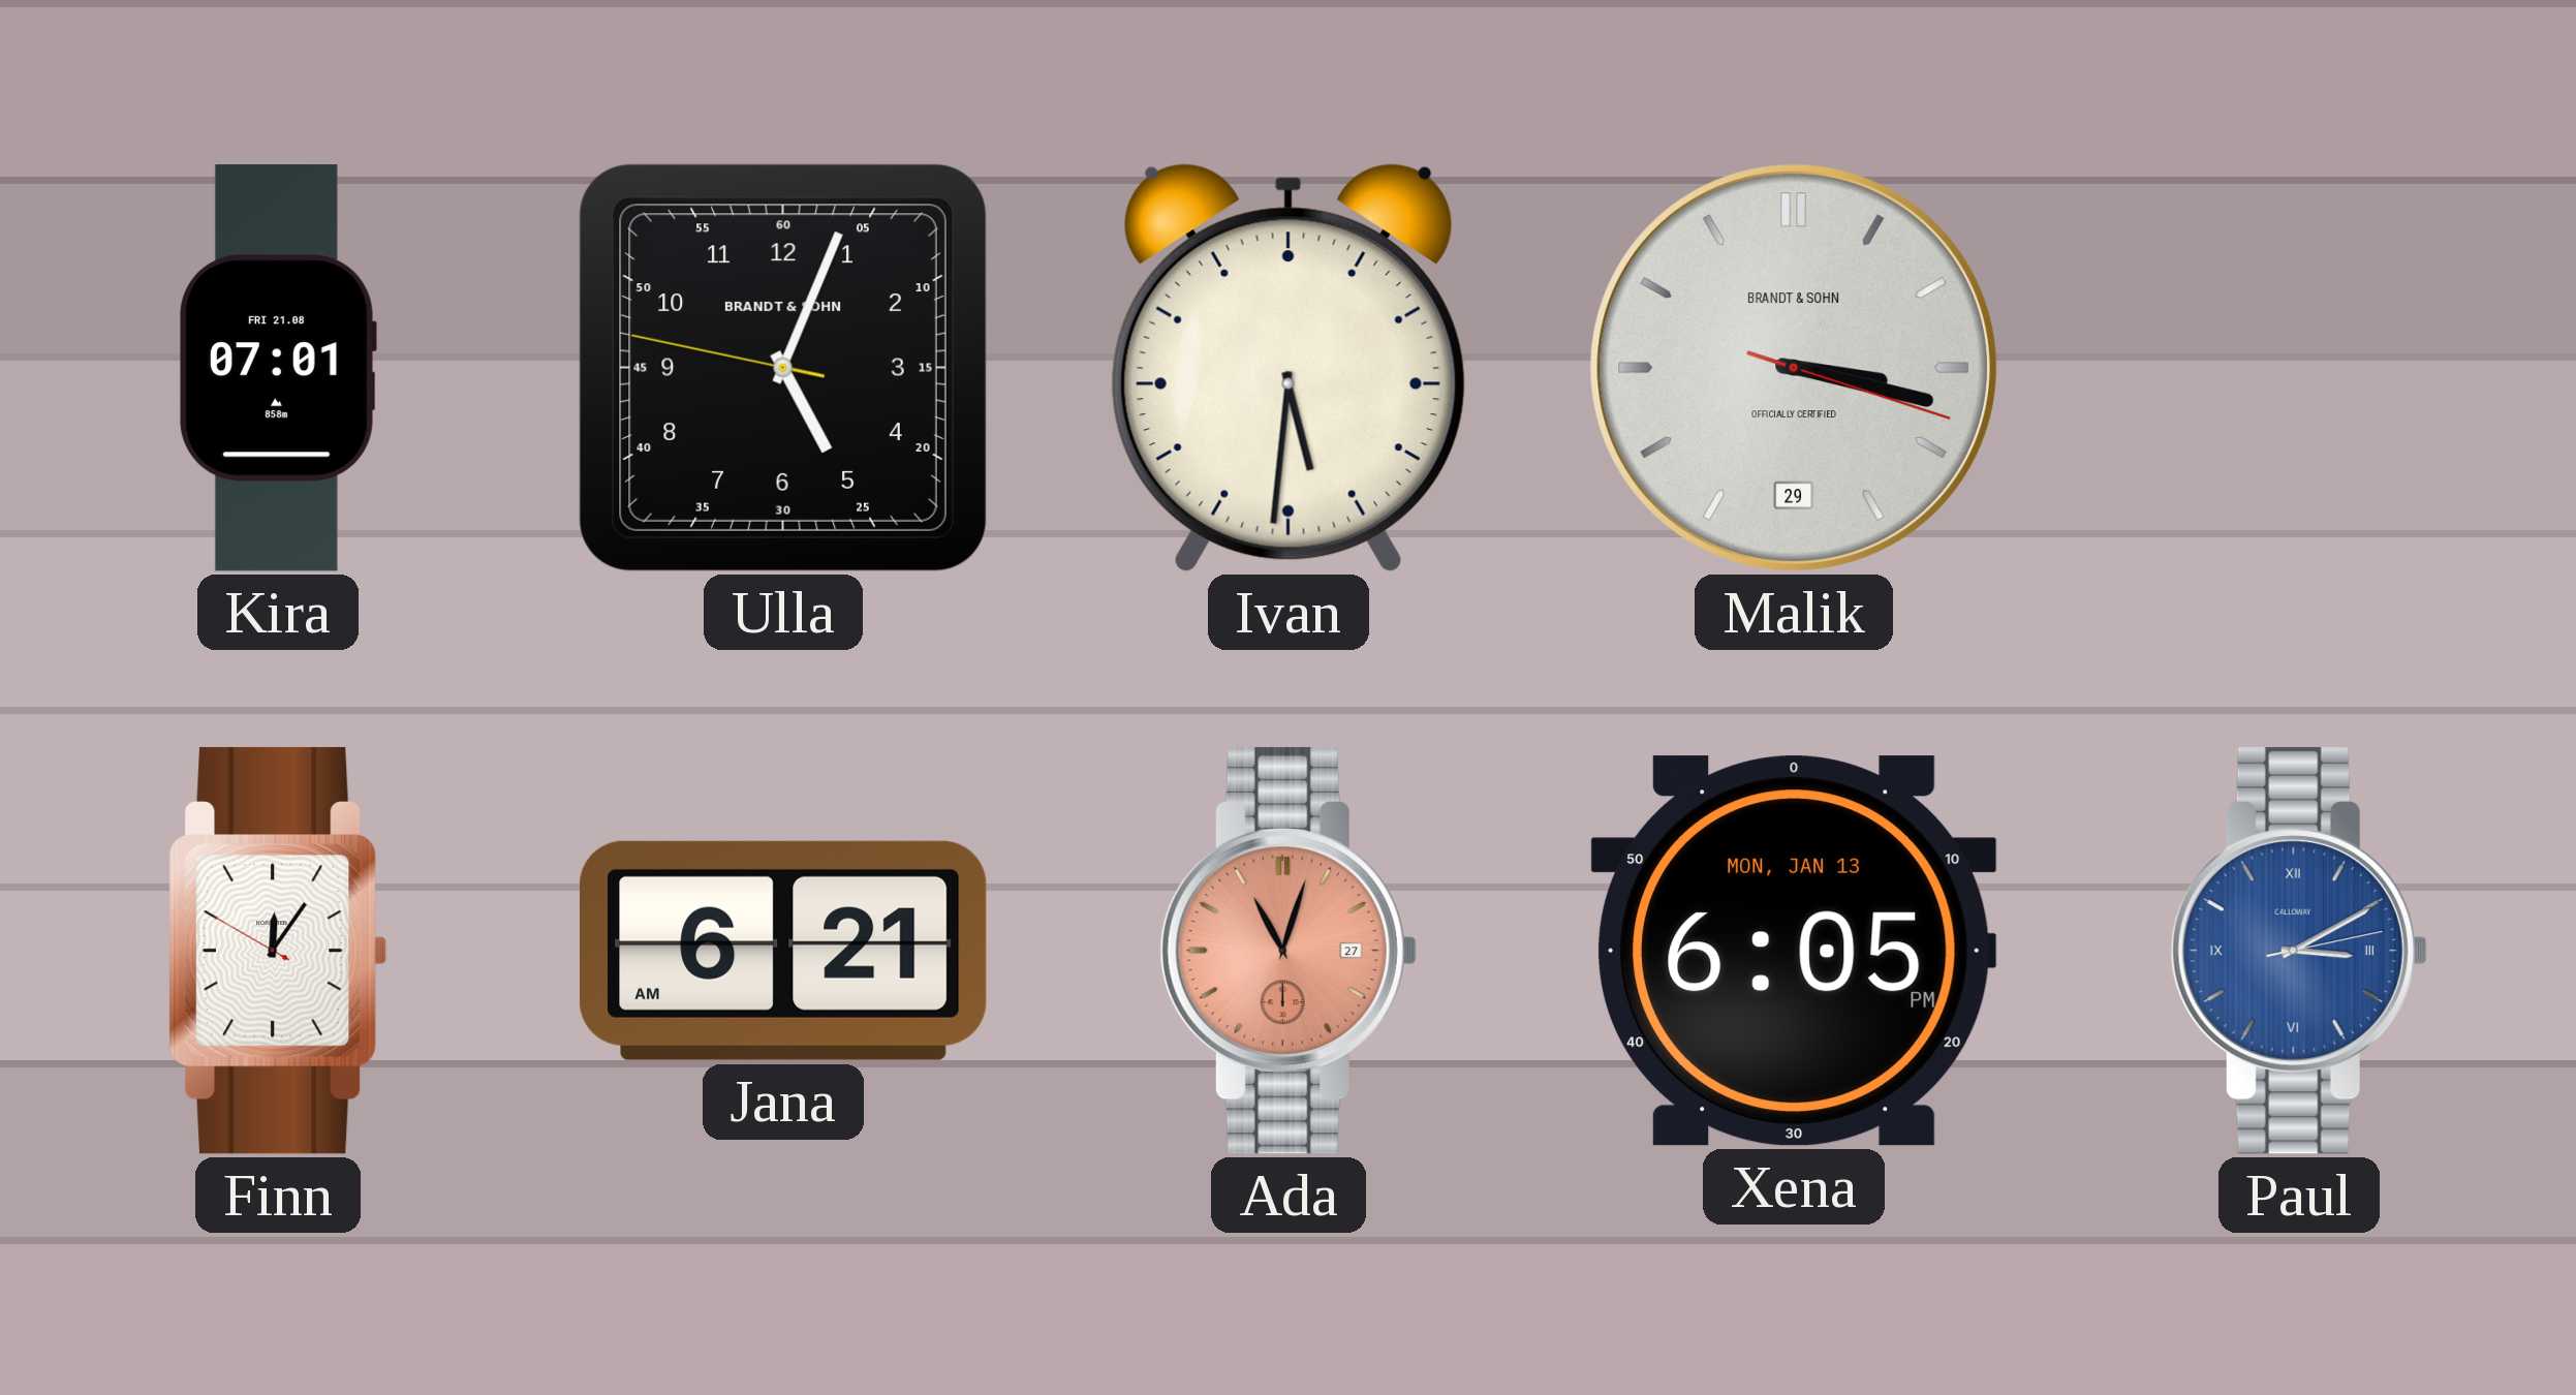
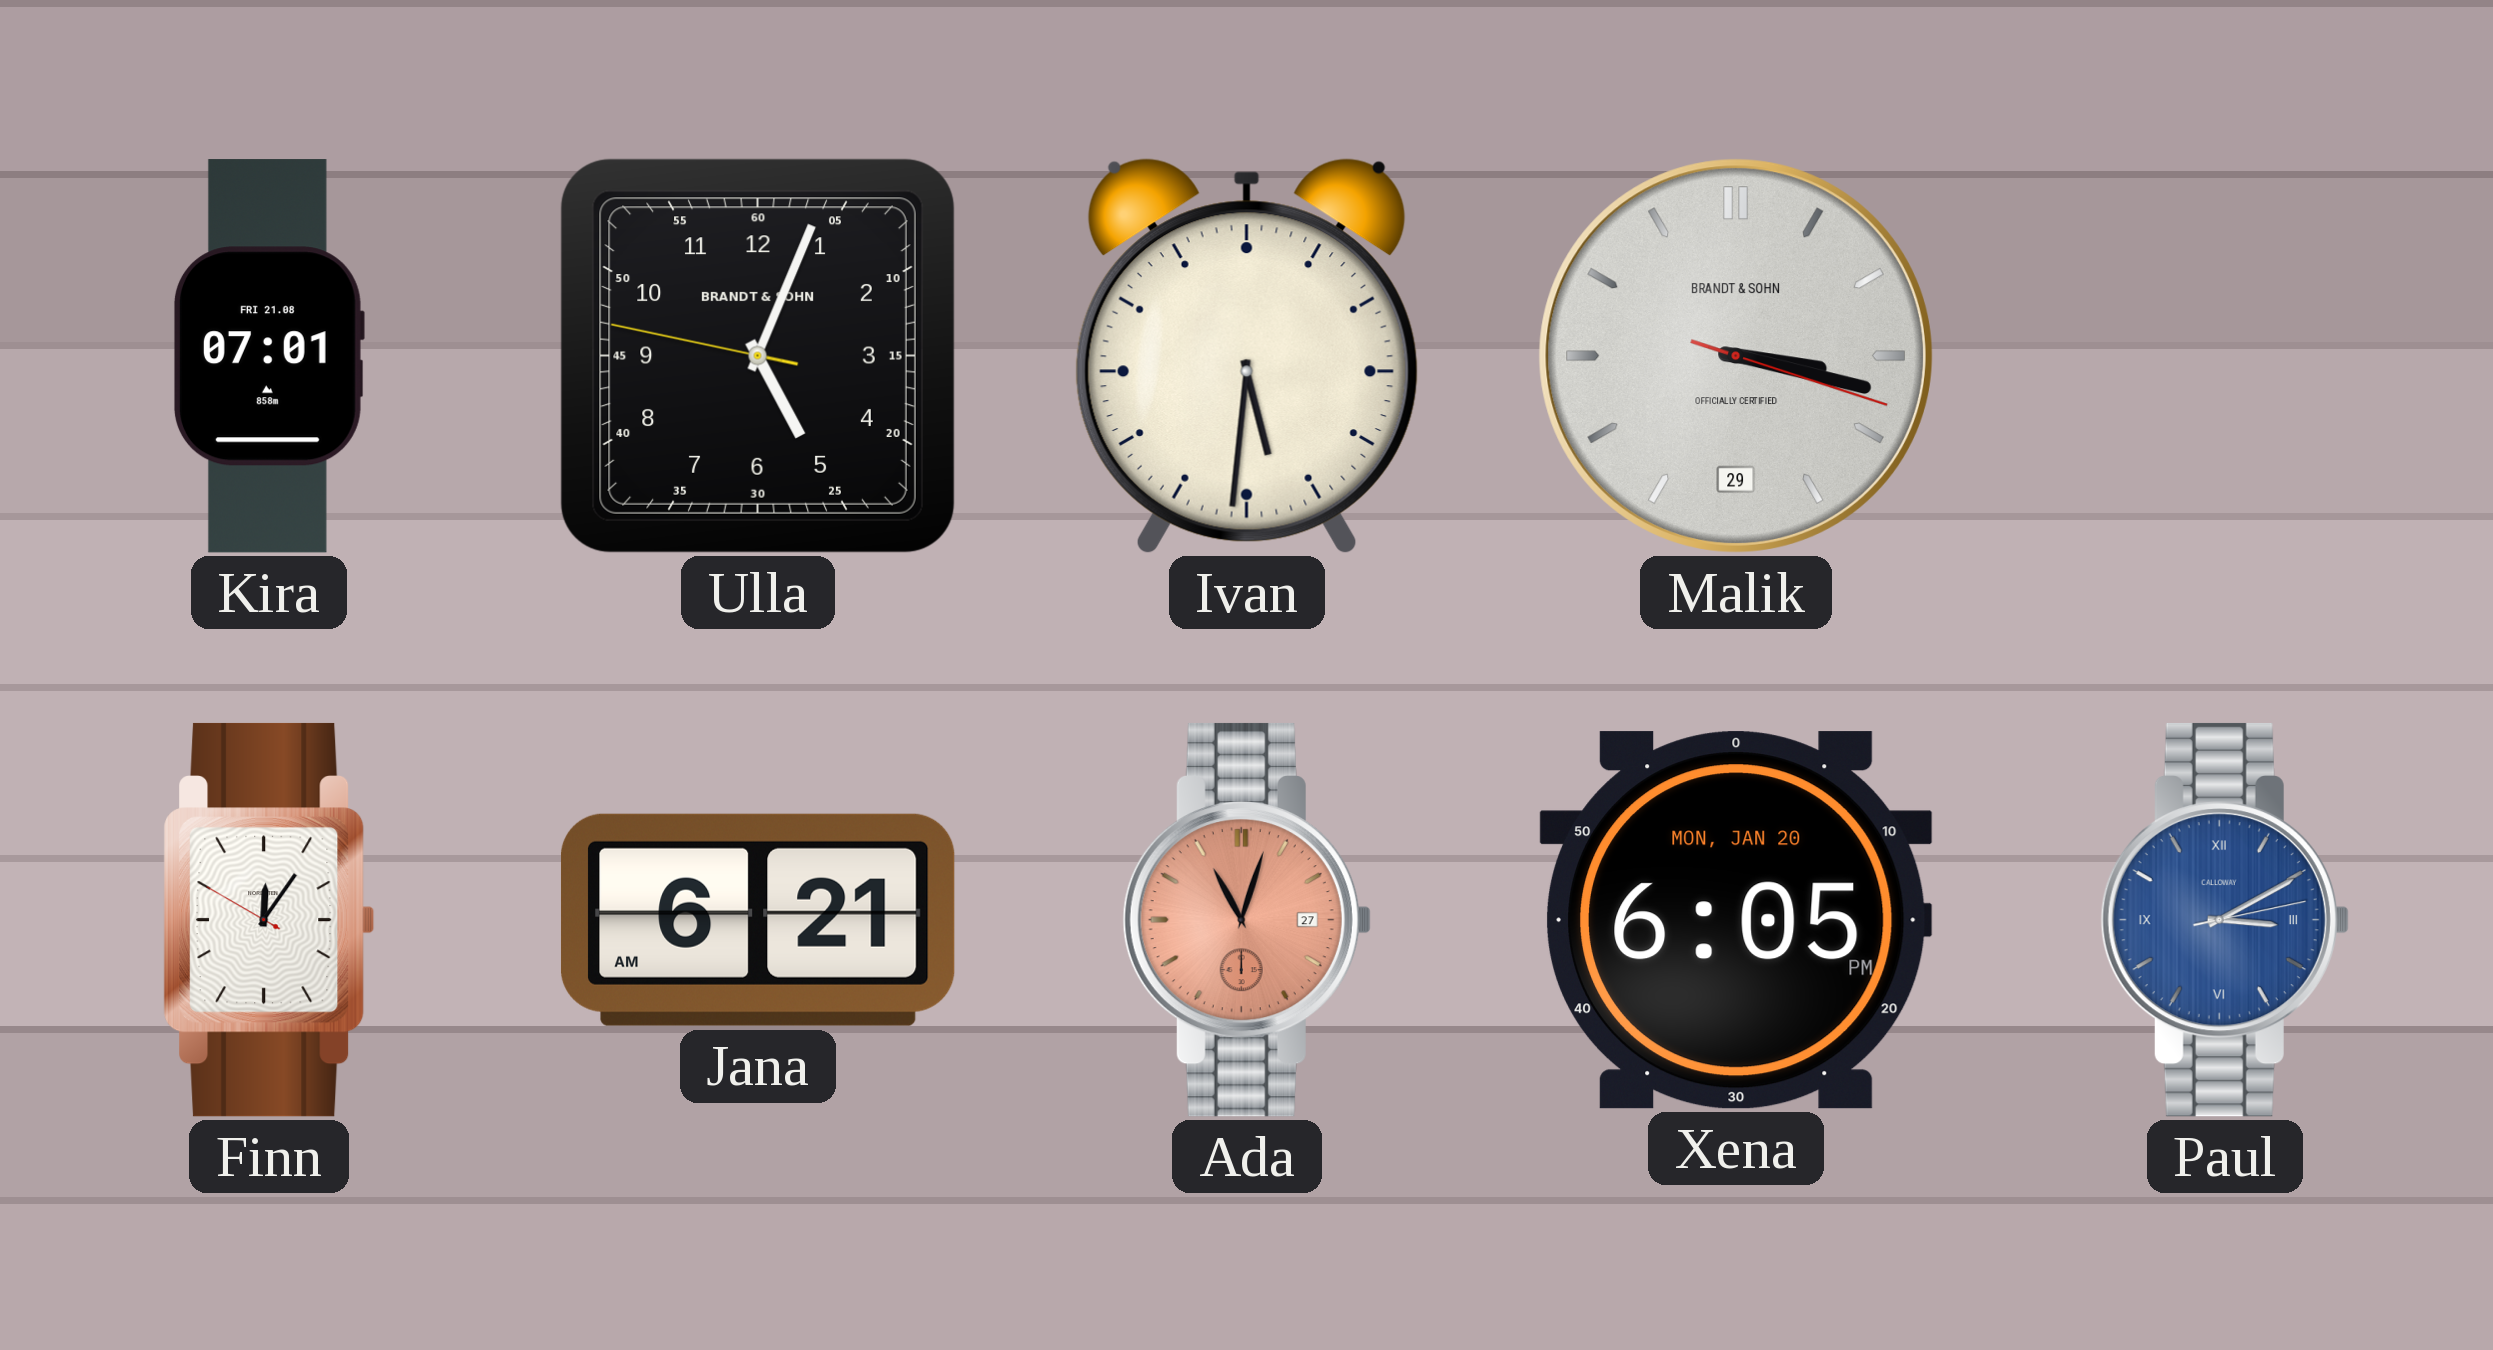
Xena date: MON, JAN 13 -> MON, JAN 20
